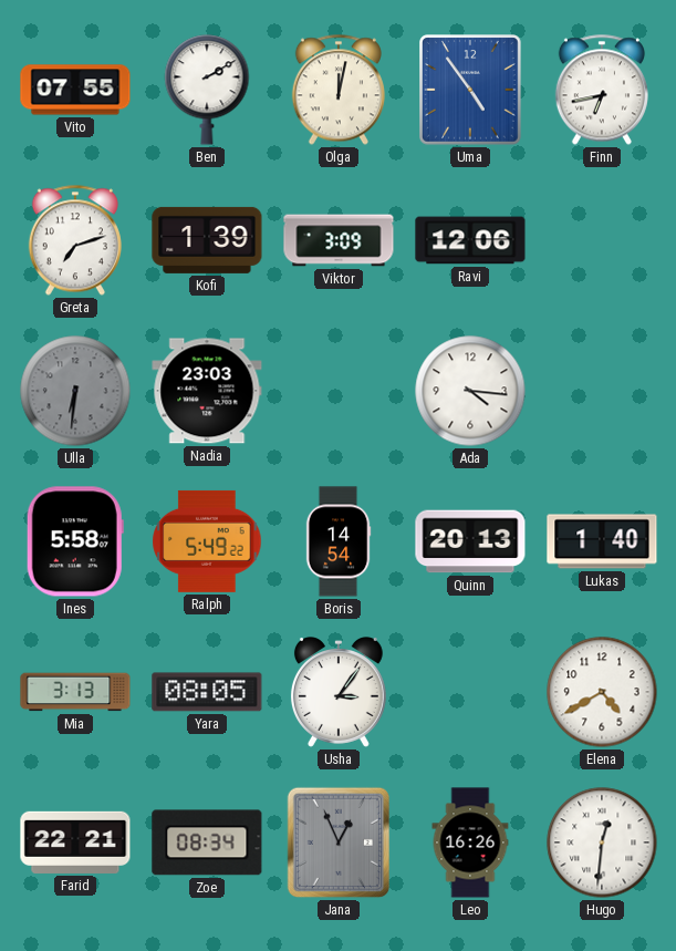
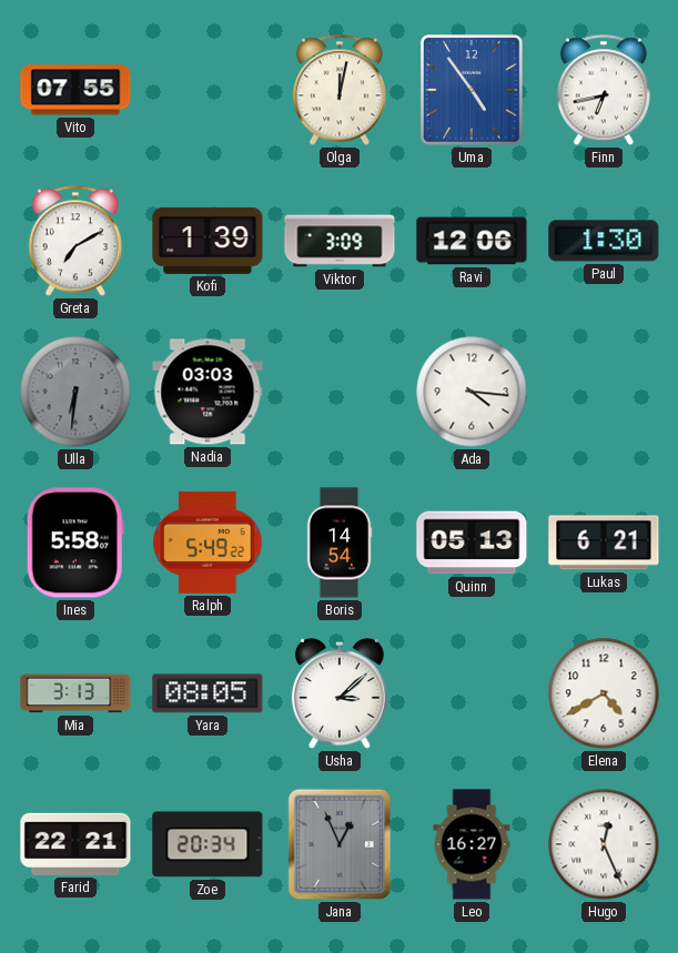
Ben: 2:10 -> none
Greta: 7:12 -> 7:10
Paul: none -> 1:30
Nadia: 23:03 -> 03:03
Quinn: 20:13 -> 05:13
Lukas: 1:40 -> 6:21
Usha: 3:06 -> 3:08
Zoe: 08:34 -> 20:34
Leo: 16:26 -> 16:27
Hugo: 12:31 -> 12:26
